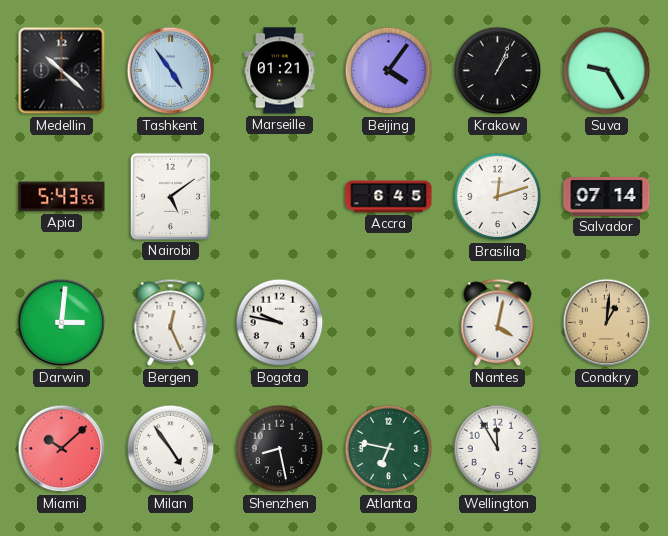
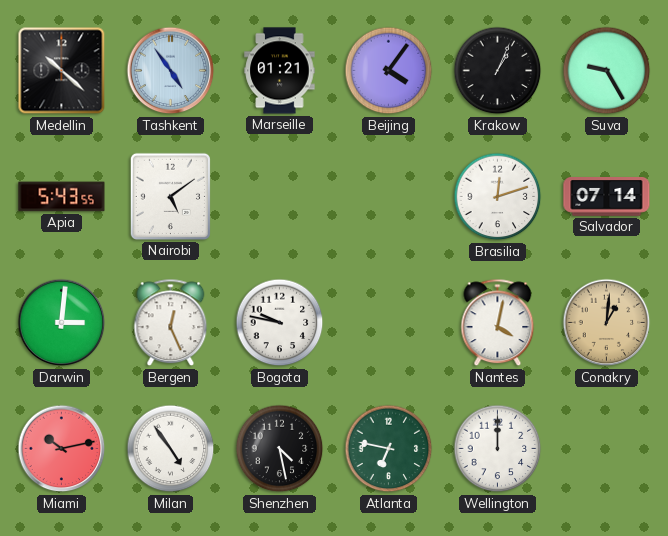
Accra: 6:45 -> none
Miami: 10:08 -> 10:13
Shenzhen: 8:28 -> 4:28
Wellington: 11:55 -> 12:00
